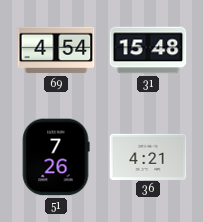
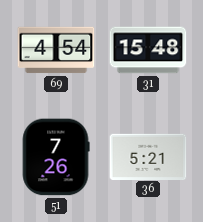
36: 4:21 -> 5:21
